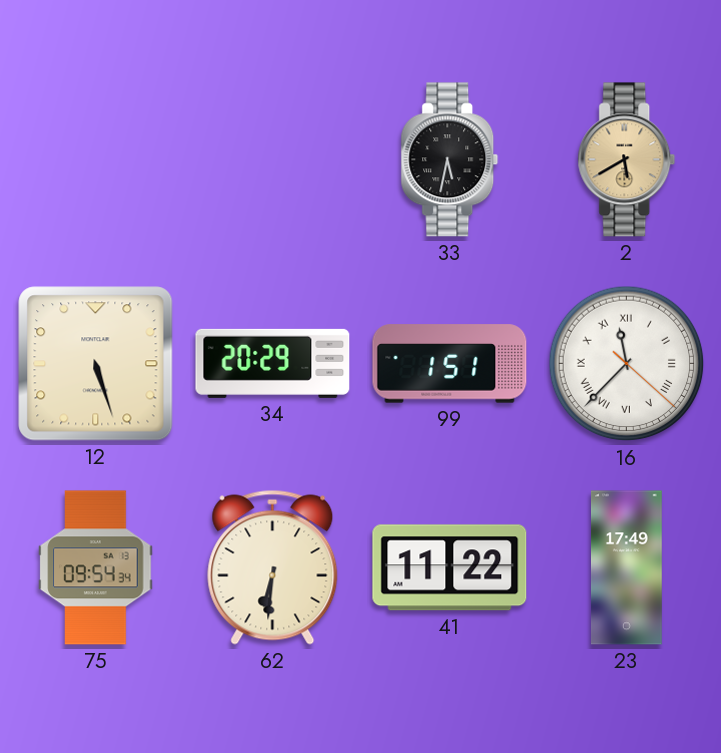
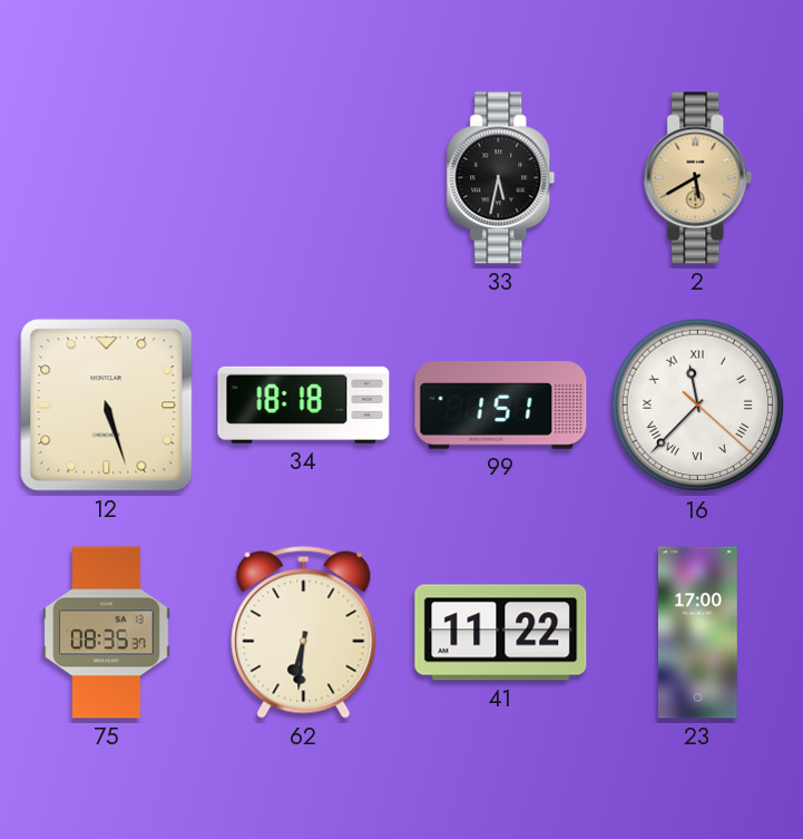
34: 20:29 -> 18:18
75: 09:54 -> 08:35
23: 17:49 -> 17:00
